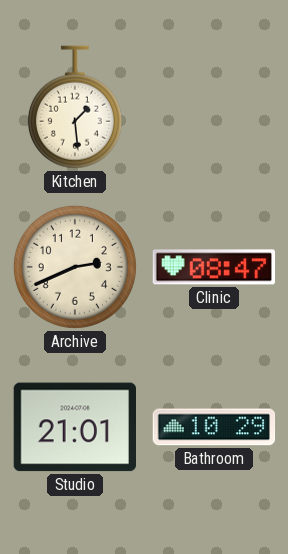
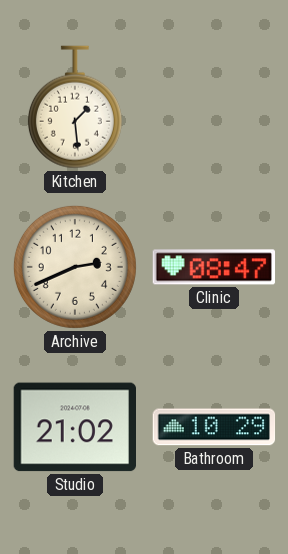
Studio: 21:01 -> 21:02
